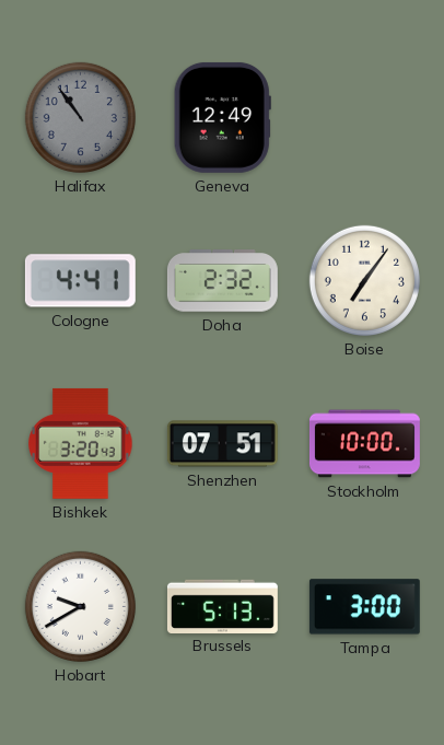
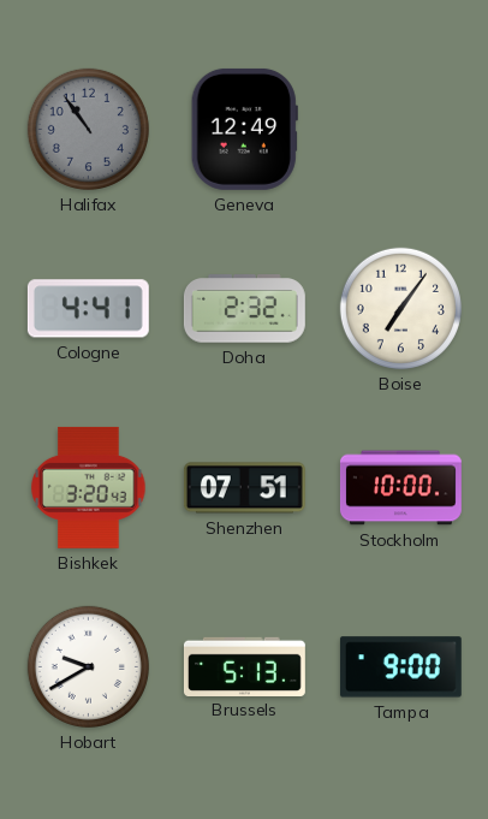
Tampa: 3:00 -> 9:00
